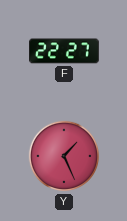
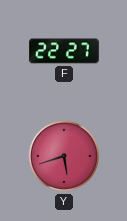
Y: 1:26 -> 5:42
